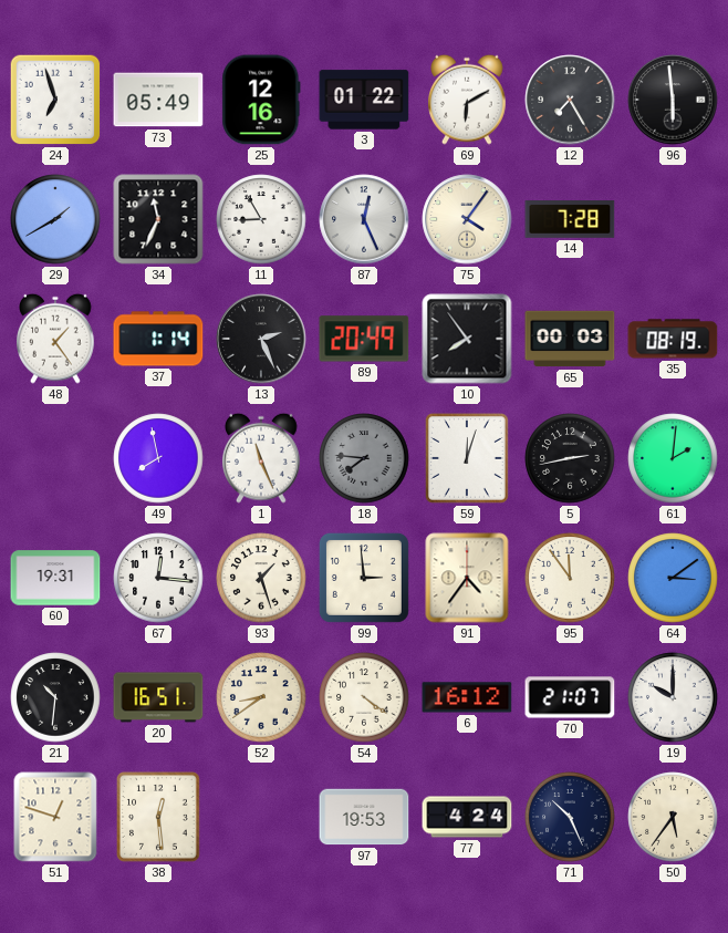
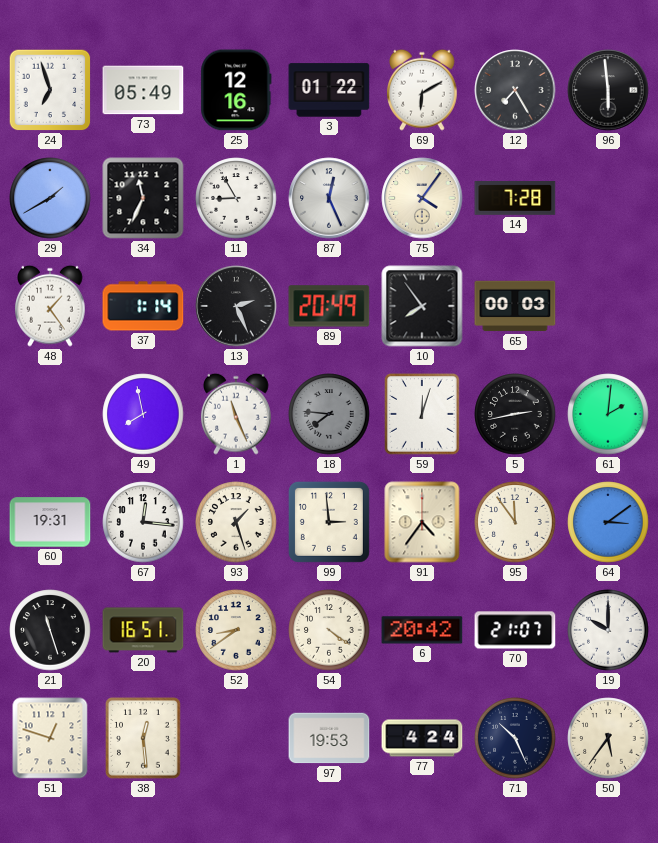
35: 08:19 -> none
21: 10:31 -> 11:27
6: 16:12 -> 20:42
